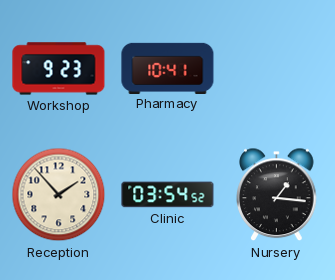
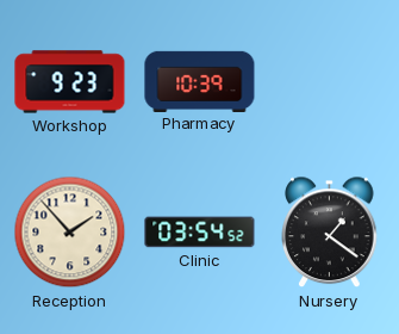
Pharmacy: 10:41 -> 10:39
Nursery: 1:16 -> 1:21
